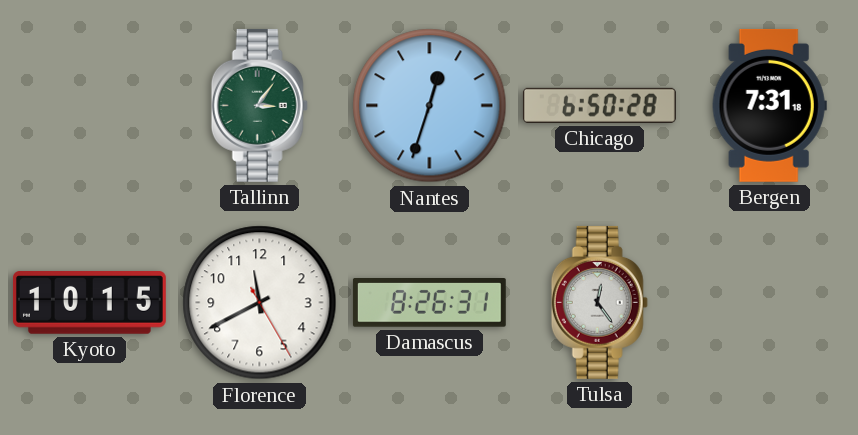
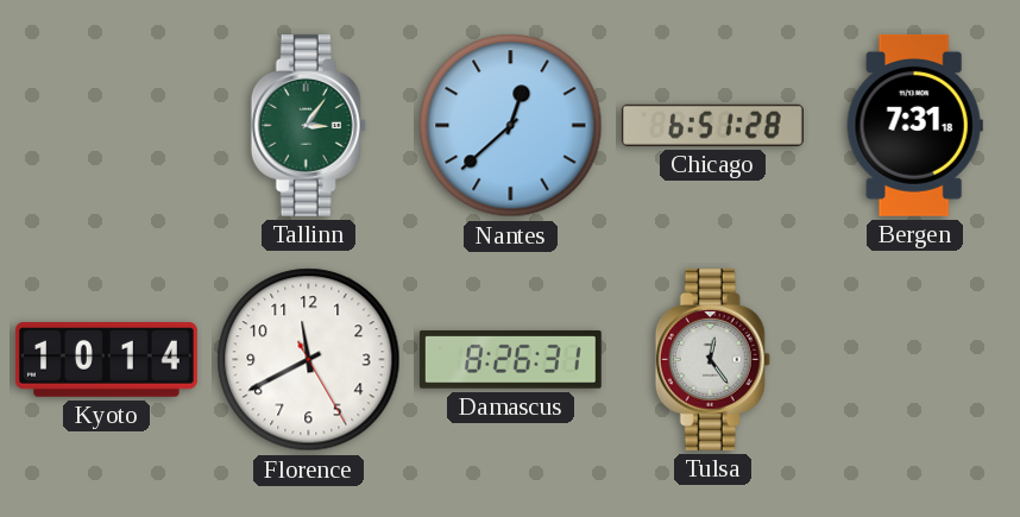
Nantes: 12:33 -> 12:38
Chicago: 6:50 -> 6:51
Kyoto: 10:15 -> 10:14
